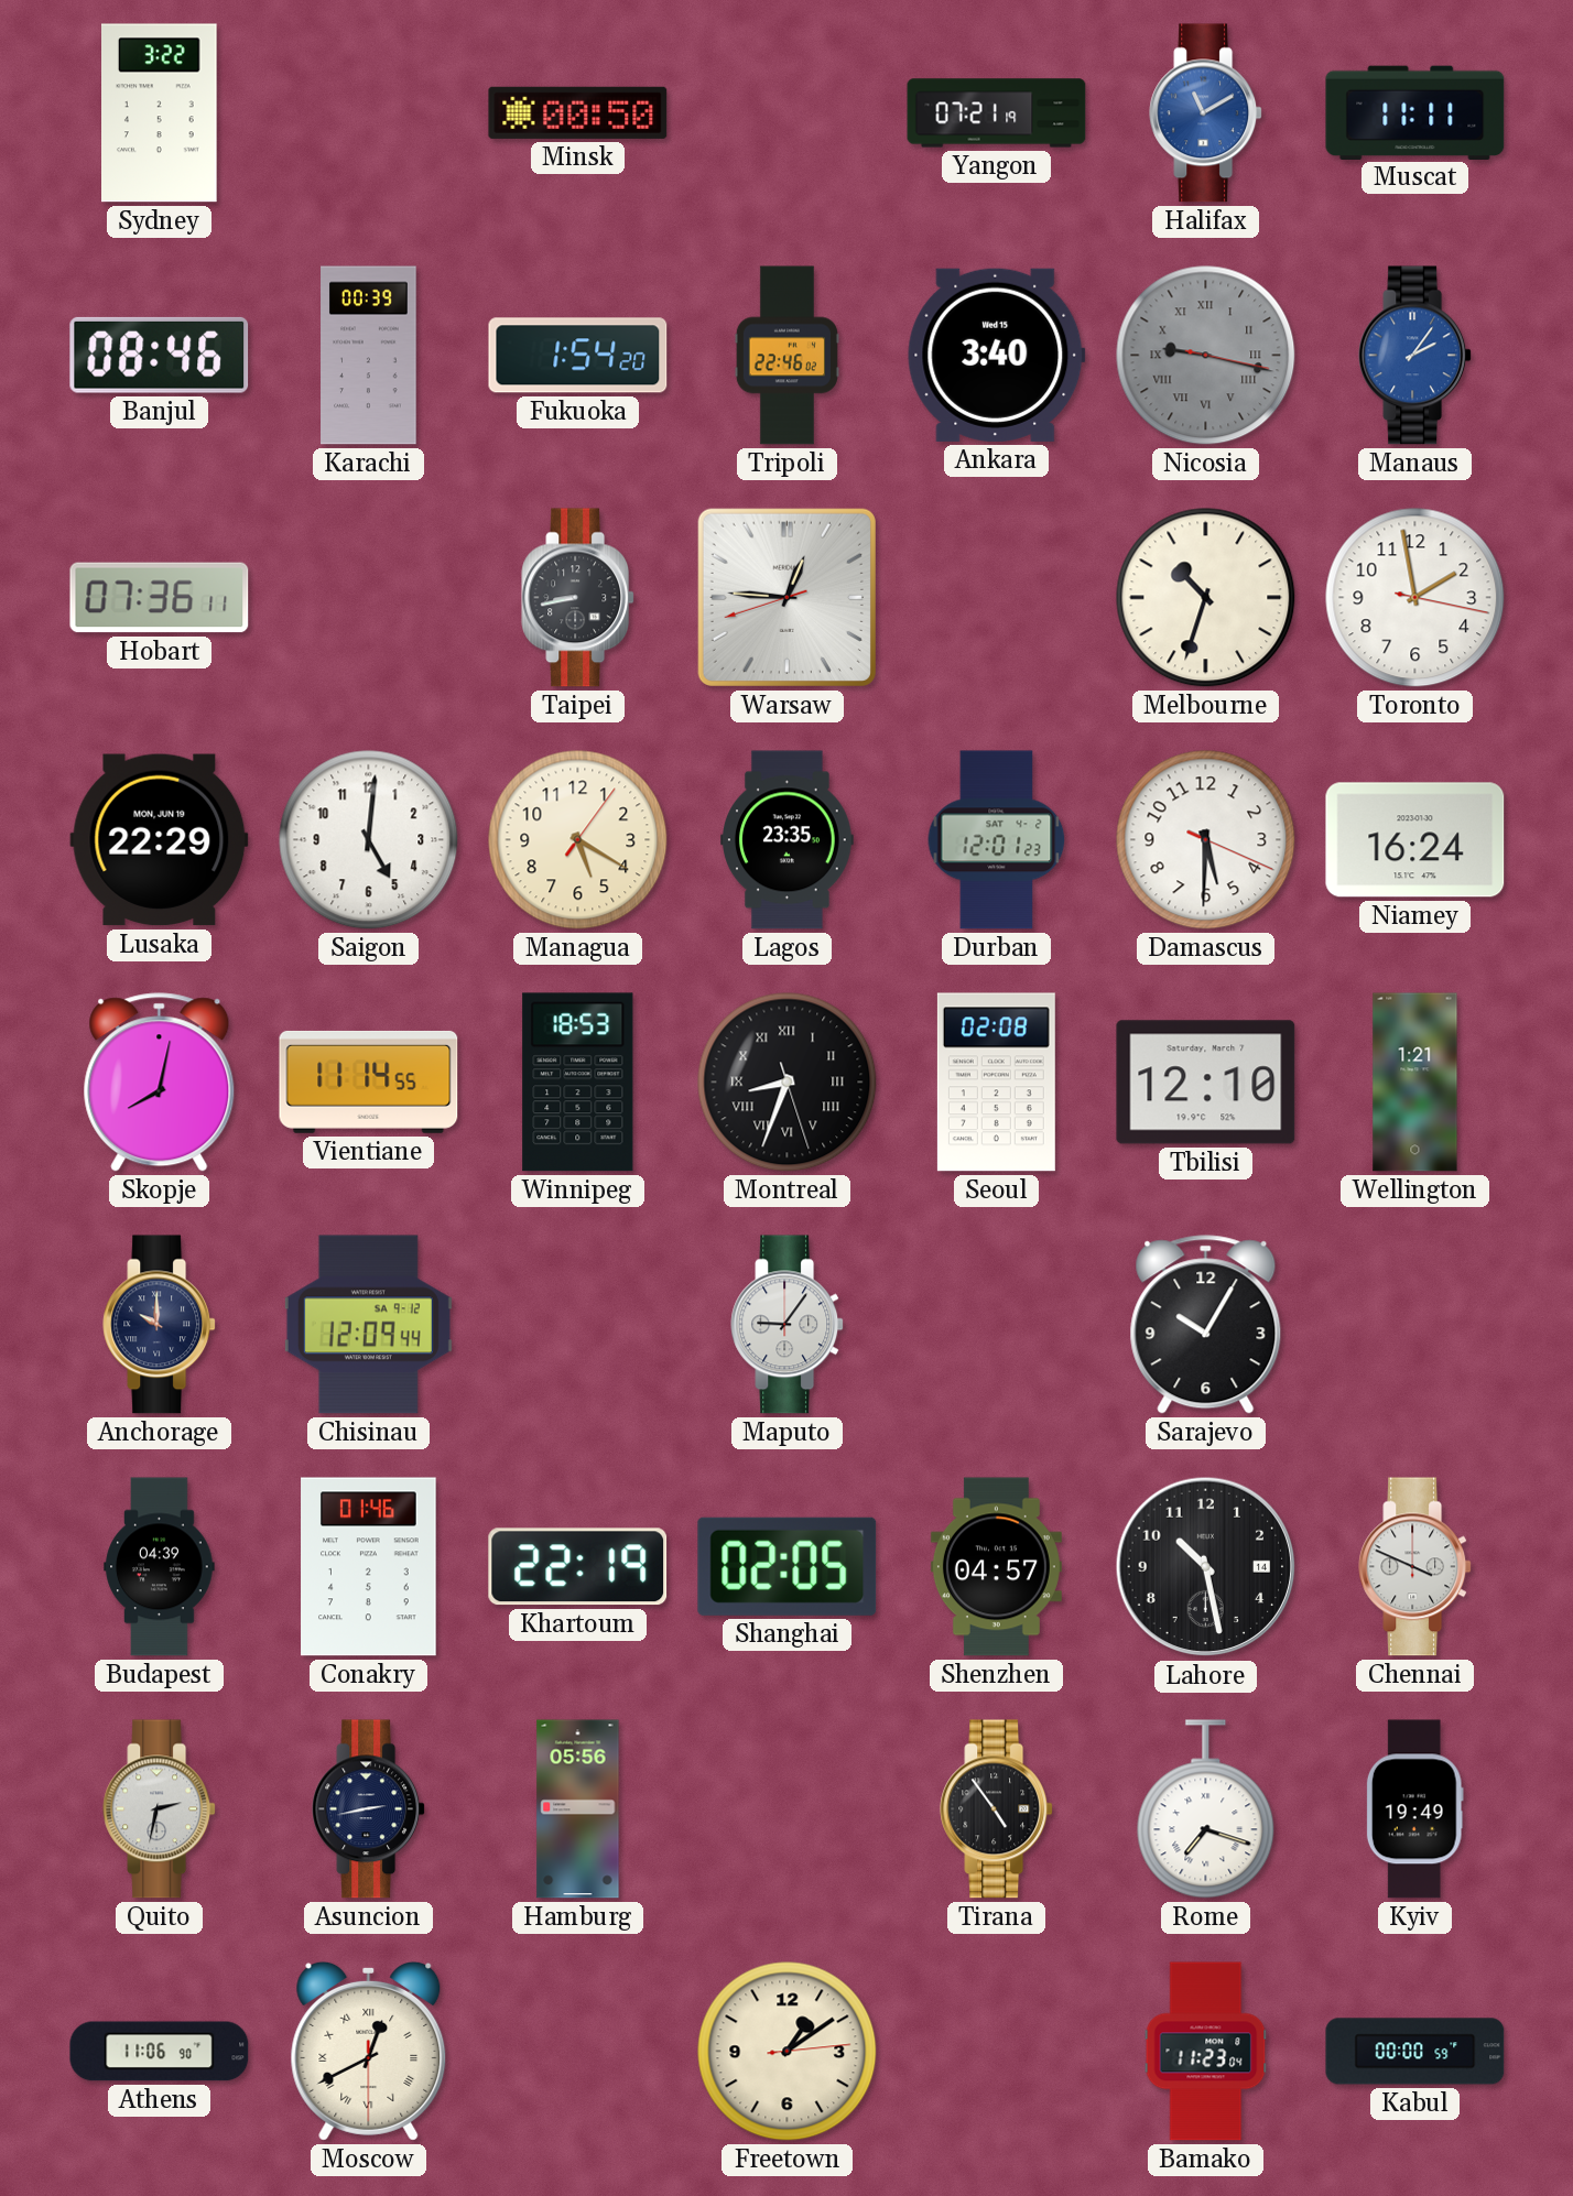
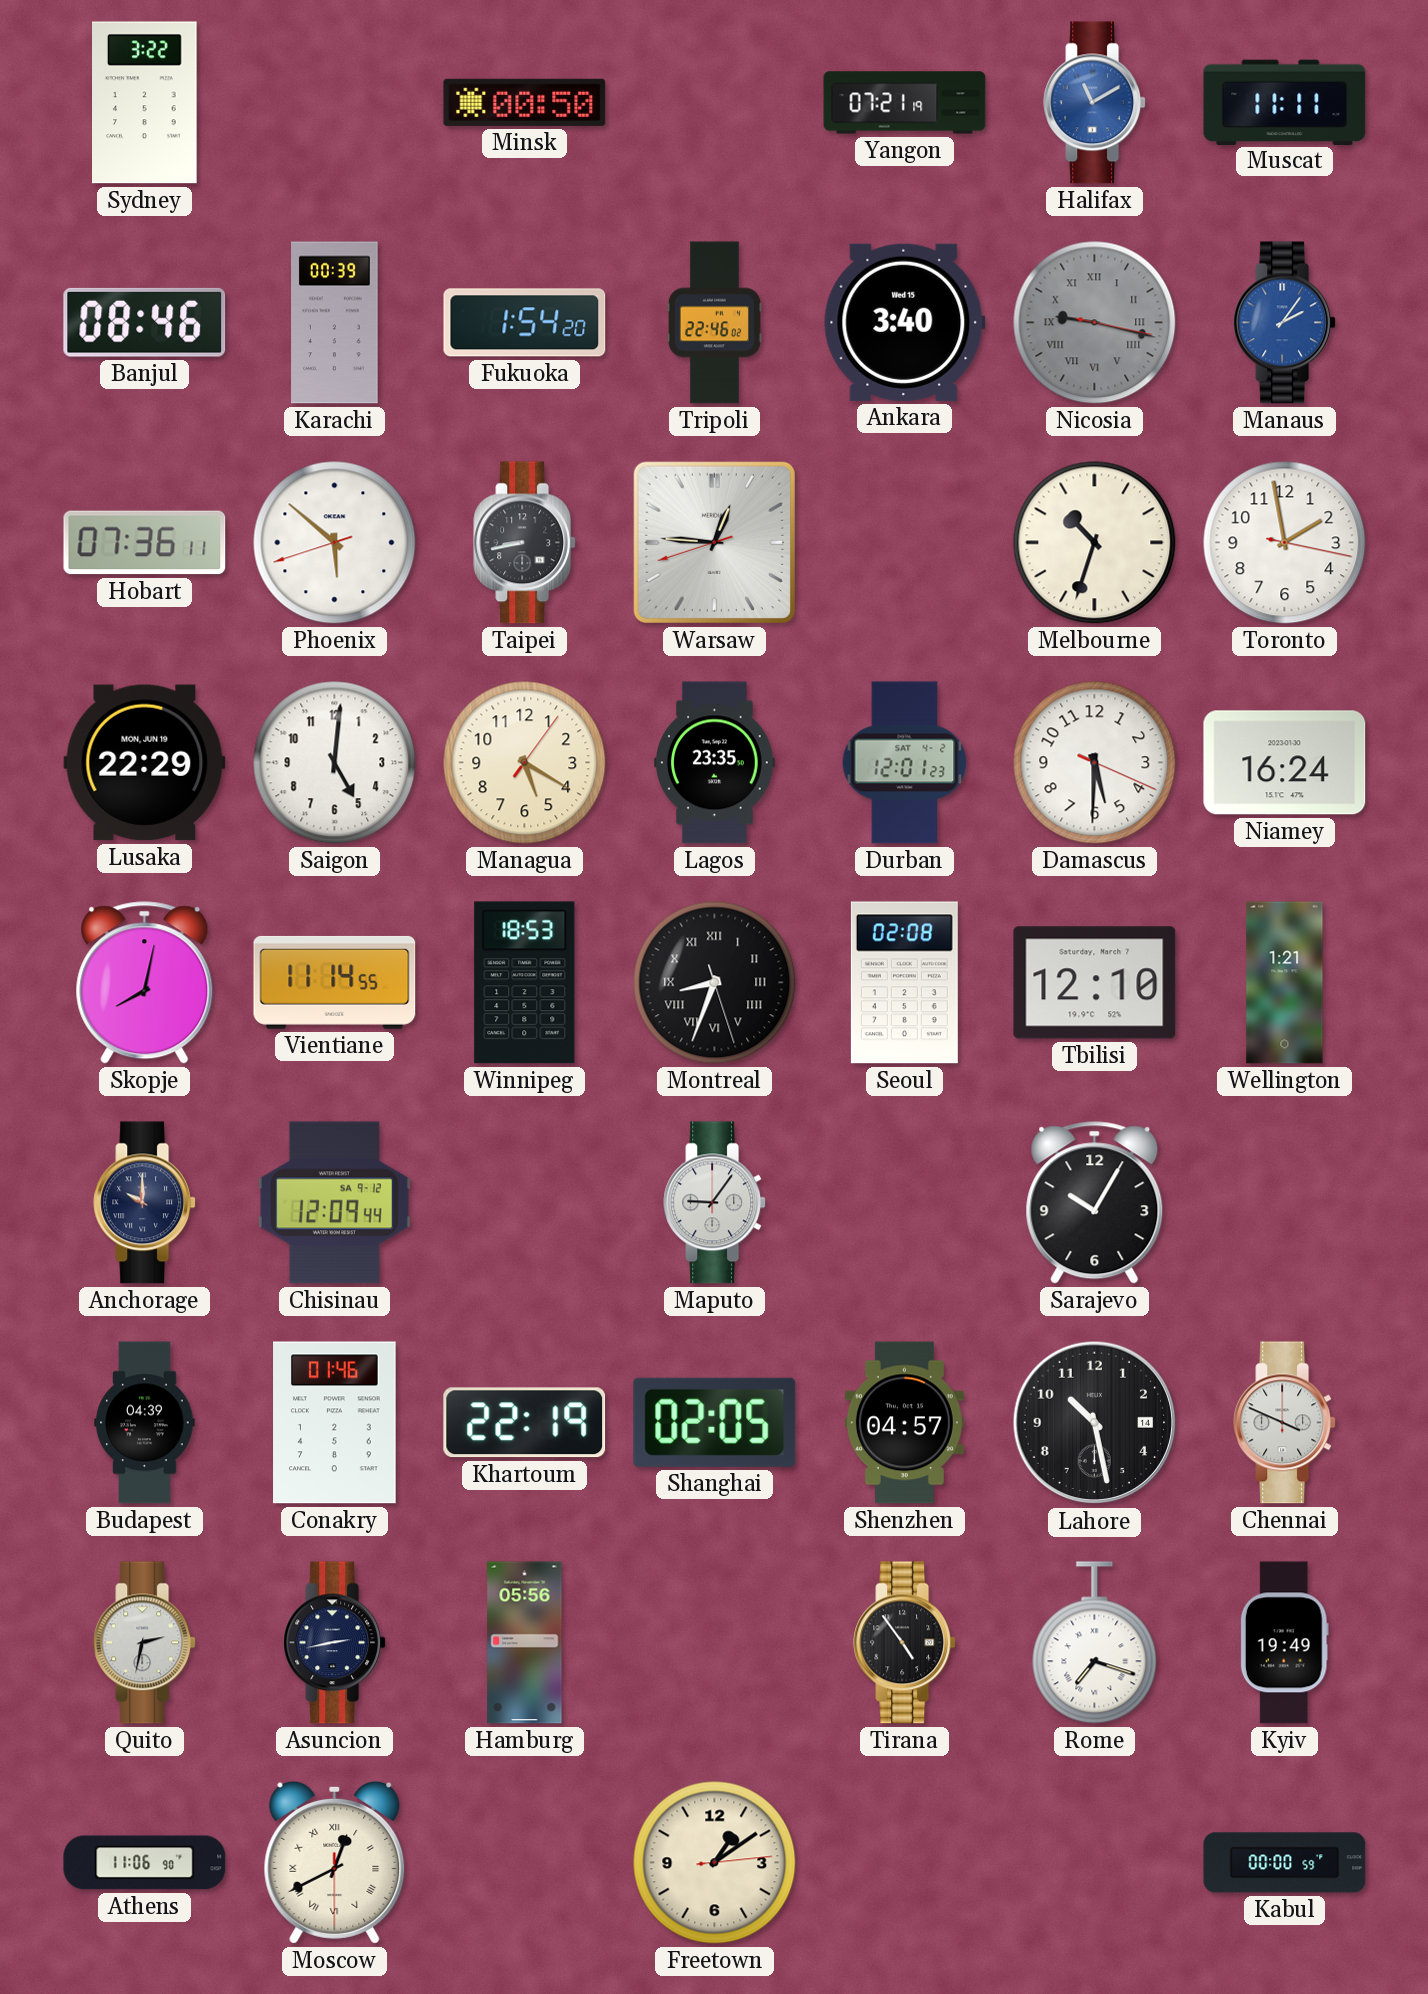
Phoenix: none -> 5:51
Bamako: 11:23 -> none
